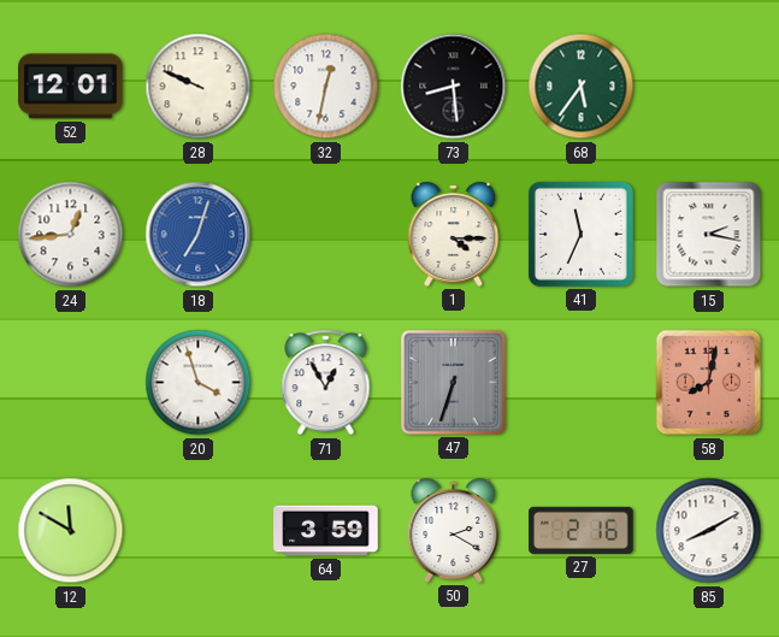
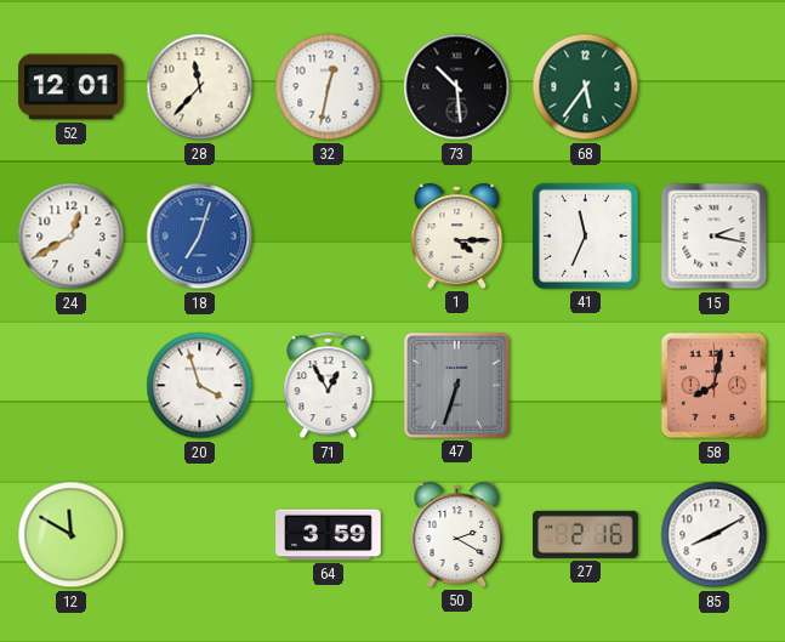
28: 9:49 -> 11:37
73: 8:29 -> 10:29
24: 12:44 -> 12:40
